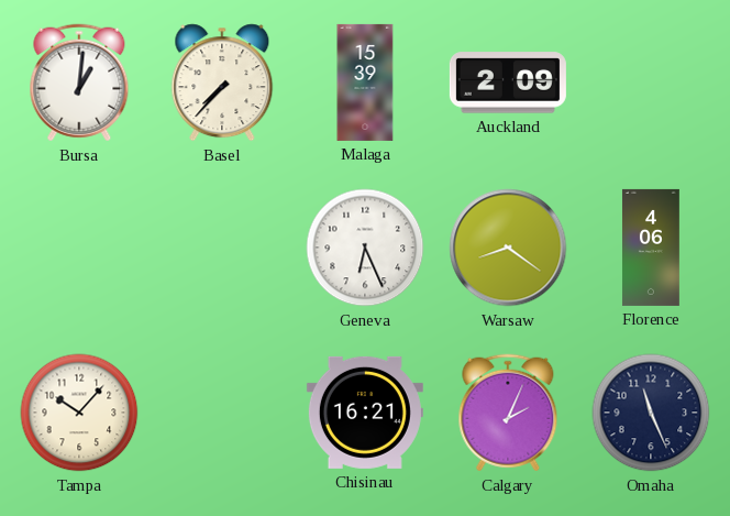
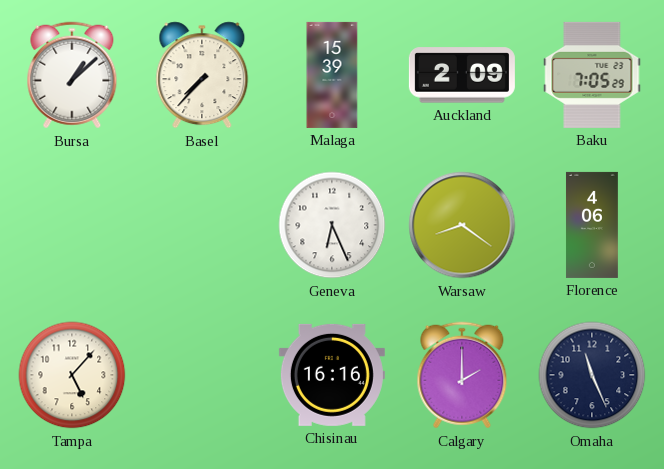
Bursa: 1:01 -> 1:08
Baku: none -> 7:05
Tampa: 10:07 -> 5:07
Chisinau: 16:21 -> 16:16
Calgary: 2:04 -> 2:00
